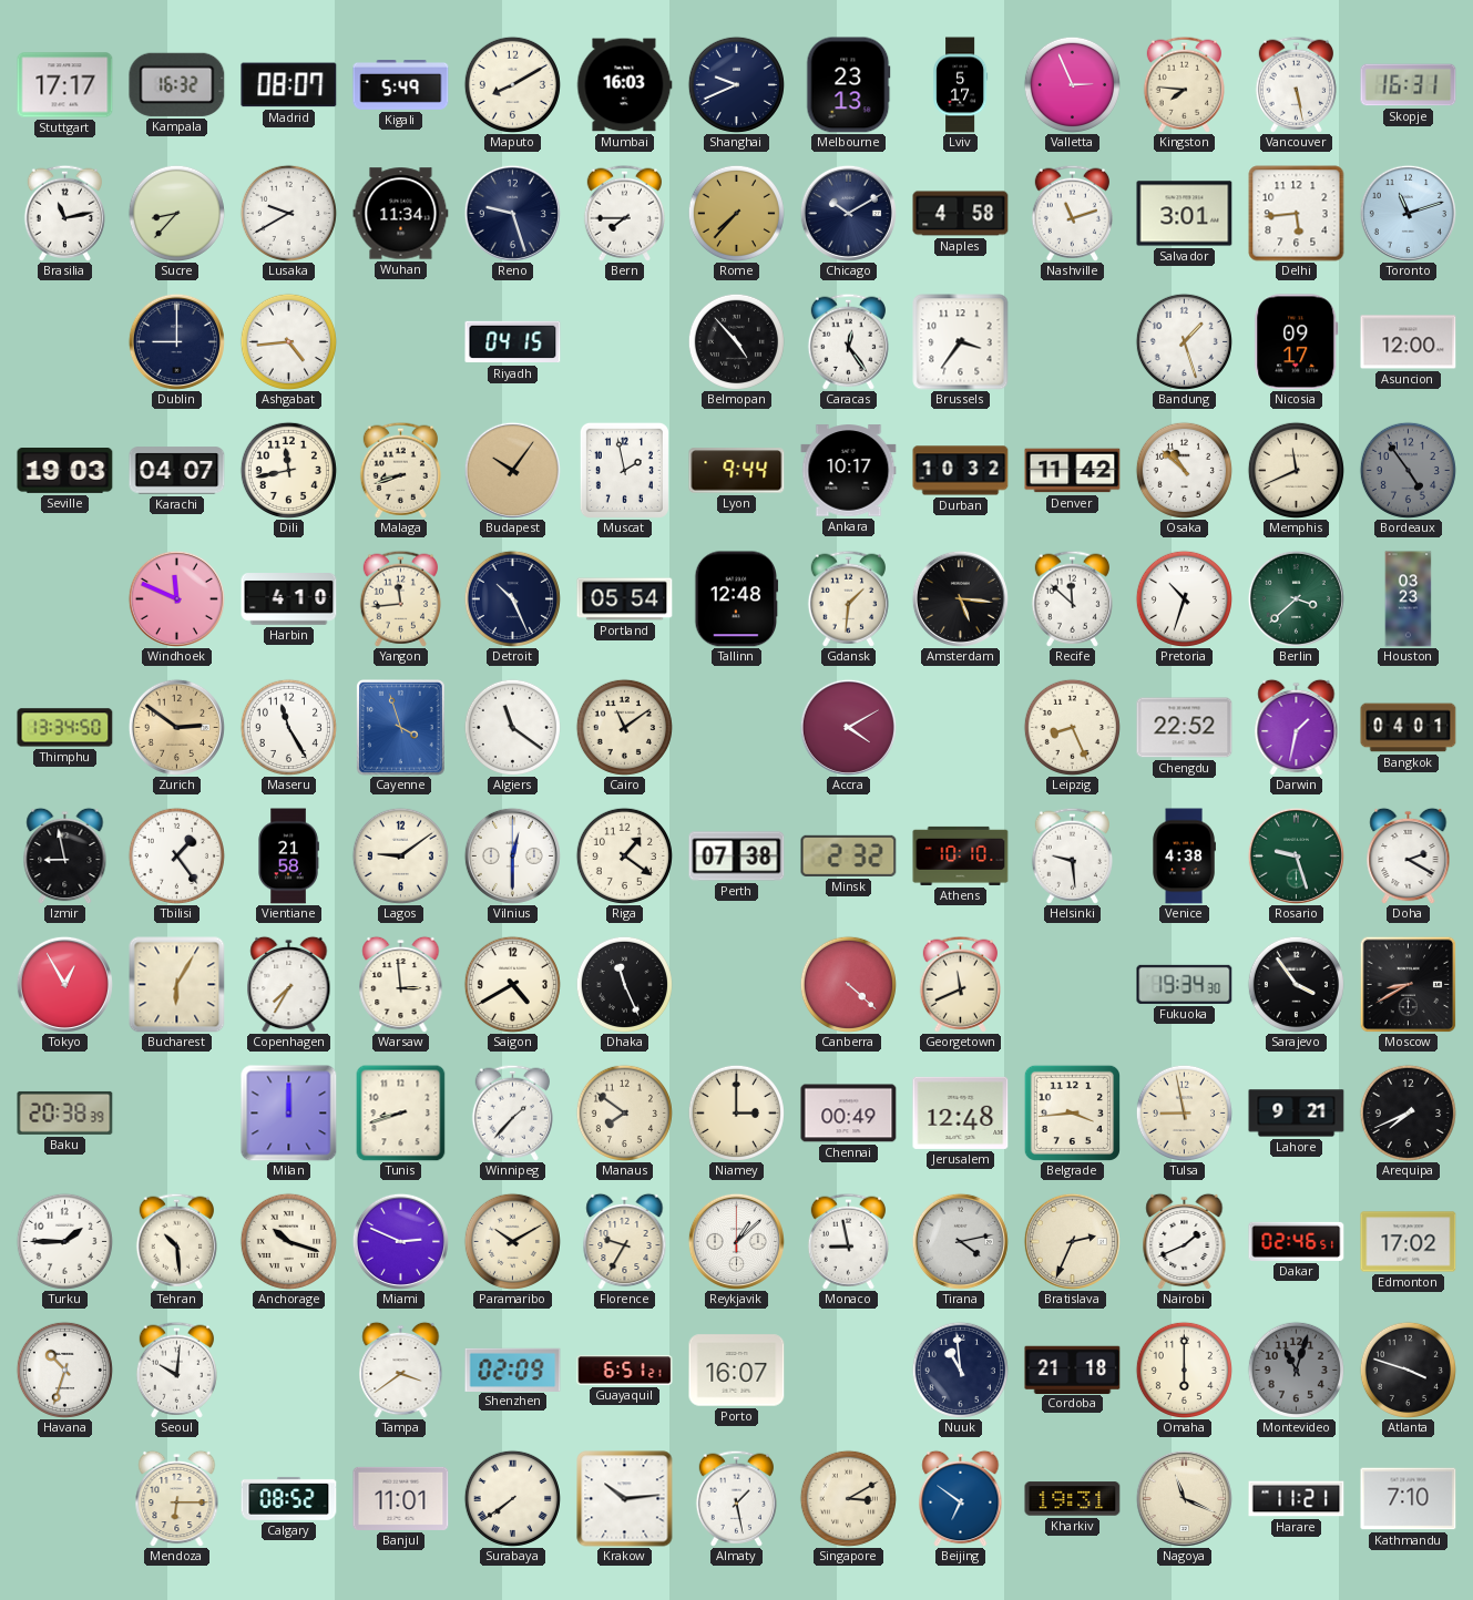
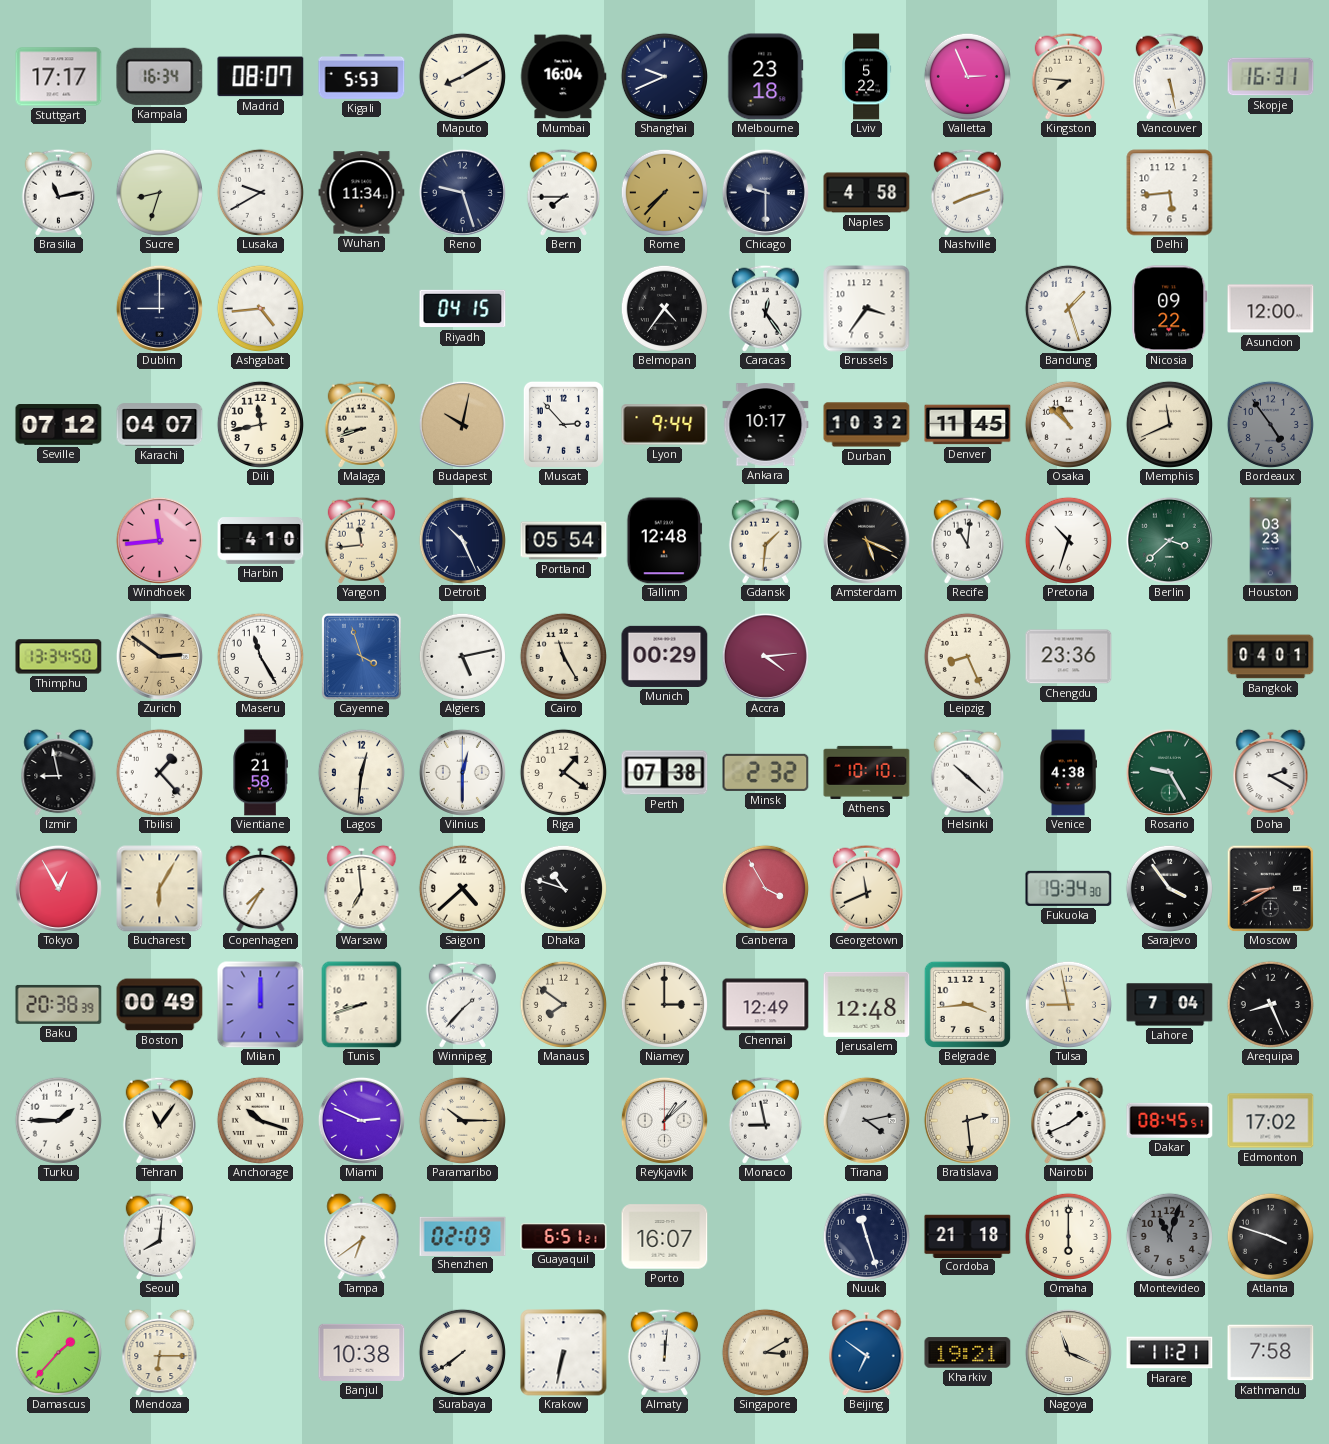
Kampala: 16:32 -> 16:34
Kigali: 5:49 -> 5:53
Mumbai: 16:03 -> 16:04
Melbourne: 23:13 -> 23:18
Lviv: 5:17 -> 5:22
Sucre: 8:37 -> 8:33
Chicago: 10:10 -> 9:30
Nashville: 11:12 -> 8:12
Salvador: 3:01 -> none
Toronto: 11:12 -> none
Belmopan: 4:53 -> 4:36
Nicosia: 09:17 -> 09:22
Seville: 19:03 -> 07:12
Budapest: 10:06 -> 10:02
Muscat: 1:58 -> 2:53
Denver: 11:42 -> 11:45
Windhoek: 11:49 -> 11:44
Amsterdam: 5:16 -> 5:19
Recife: 11:52 -> 11:01
Algiers: 11:21 -> 5:13
Cairo: 11:09 -> 11:25
Munich: none -> 00:29
Accra: 4:10 -> 4:14
Chengdu: 22:52 -> 23:36
Darwin: 1:32 -> none
Tbilisi: 1:24 -> 1:23
Lagos: 9:09 -> 12:31
Helsinki: 9:29 -> 10:22
Rosario: 9:27 -> 9:25
Warsaw: 2:59 -> 6:59
Saigon: 4:40 -> 4:38
Dhaka: 11:26 -> 10:48
Canberra: 4:22 -> 3:55
Boston: none -> 00:49
Chennai: 00:49 -> 12:49
Lahore: 9:21 -> 7:04
Arequipa: 7:41 -> 8:26
Tehran: 10:29 -> 11:06
Paramaribo: 10:10 -> 10:15
Florence: 9:35 -> none
Bratislava: 2:34 -> 2:29
Dakar: 02:46 -> 08:45
Havana: 10:33 -> none
Seoul: 10:01 -> 8:01
Tampa: 3:39 -> 6:39
Nuuk: 10:59 -> 11:27
Damascus: none -> 1:37
Calgary: 08:52 -> none
Banjul: 11:01 -> 10:38
Krakow: 10:14 -> 6:32
Almaty: 1:28 -> 12:01
Kharkiv: 19:31 -> 19:21
Kathmandu: 7:10 -> 7:58
